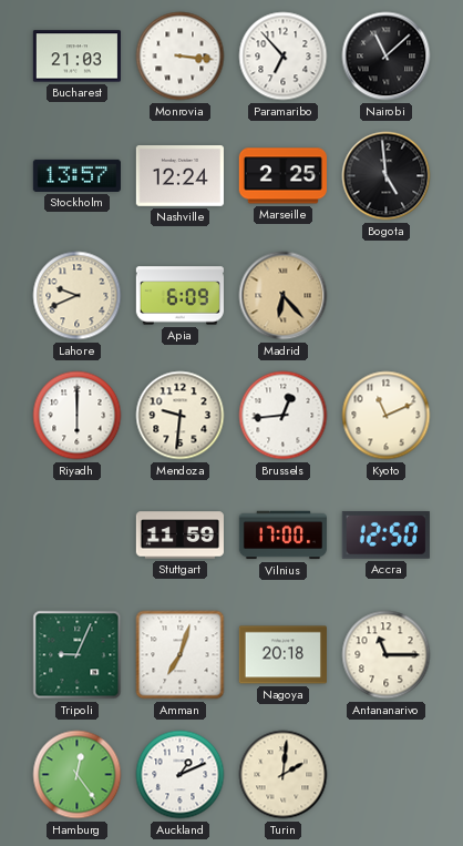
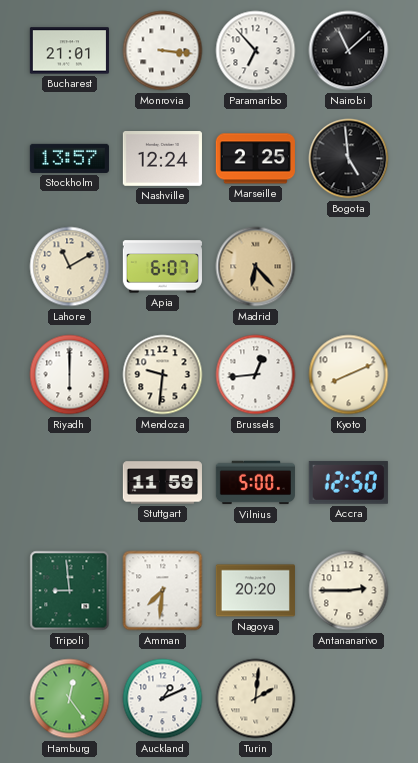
Bucharest: 21:03 -> 21:01
Lahore: 9:41 -> 11:10
Apia: 6:09 -> 6:07
Kyoto: 11:11 -> 8:11
Vilnius: 17:00 -> 5:00
Tripoli: 9:04 -> 8:59
Amman: 7:03 -> 7:31
Nagoya: 20:18 -> 20:20
Antananarivo: 11:15 -> 2:45
